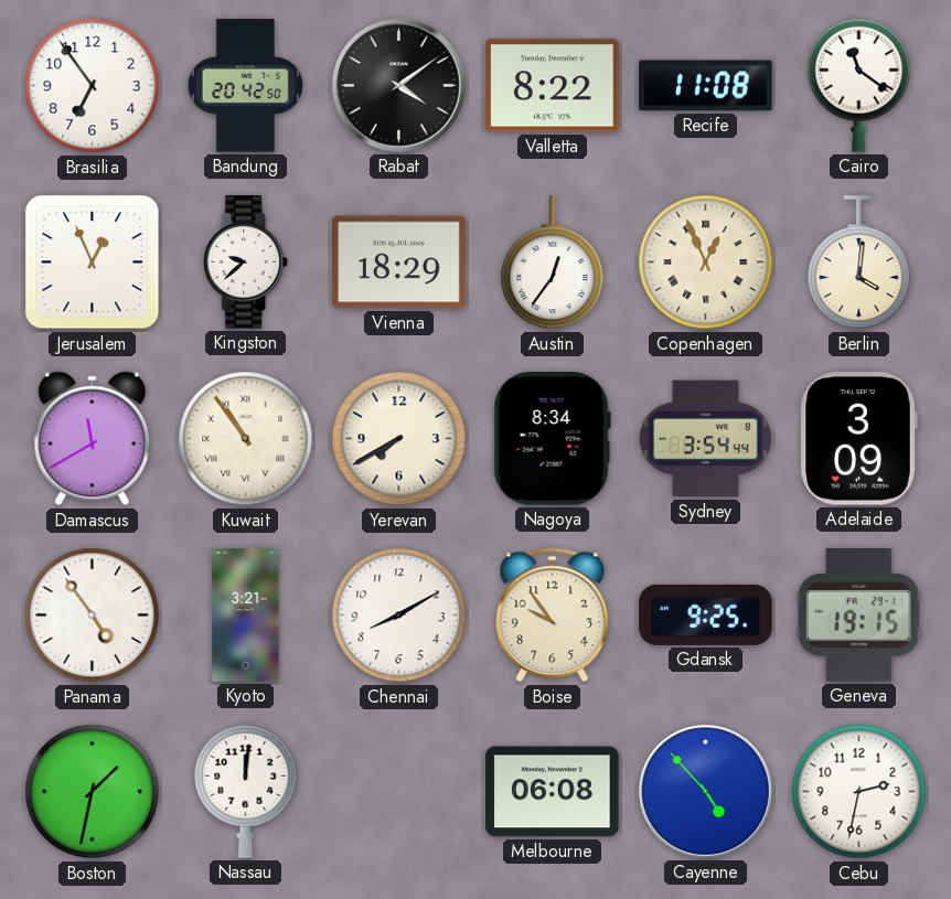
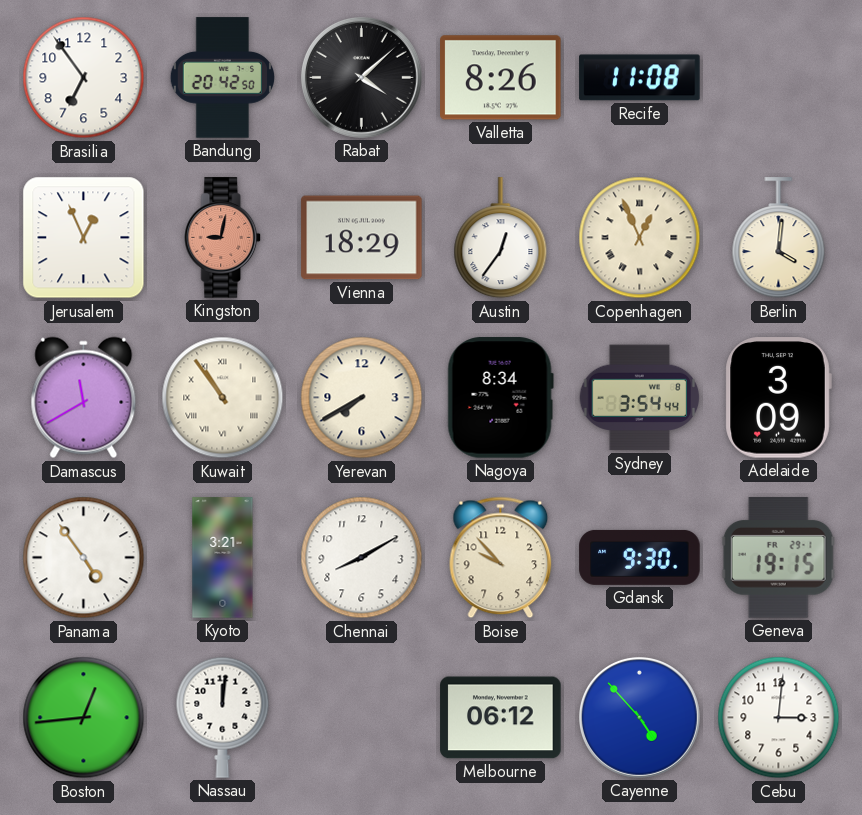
Rabat: 4:09 -> 4:08
Valletta: 8:22 -> 8:26
Cairo: 11:21 -> none
Kingston: 9:38 -> 9:02
Kingston dial: white -> salmon
Boise: 9:54 -> 9:53
Gdansk: 9:25 -> 9:30
Boston: 1:32 -> 12:44
Melbourne: 06:08 -> 06:12
Cebu: 2:32 -> 3:01
